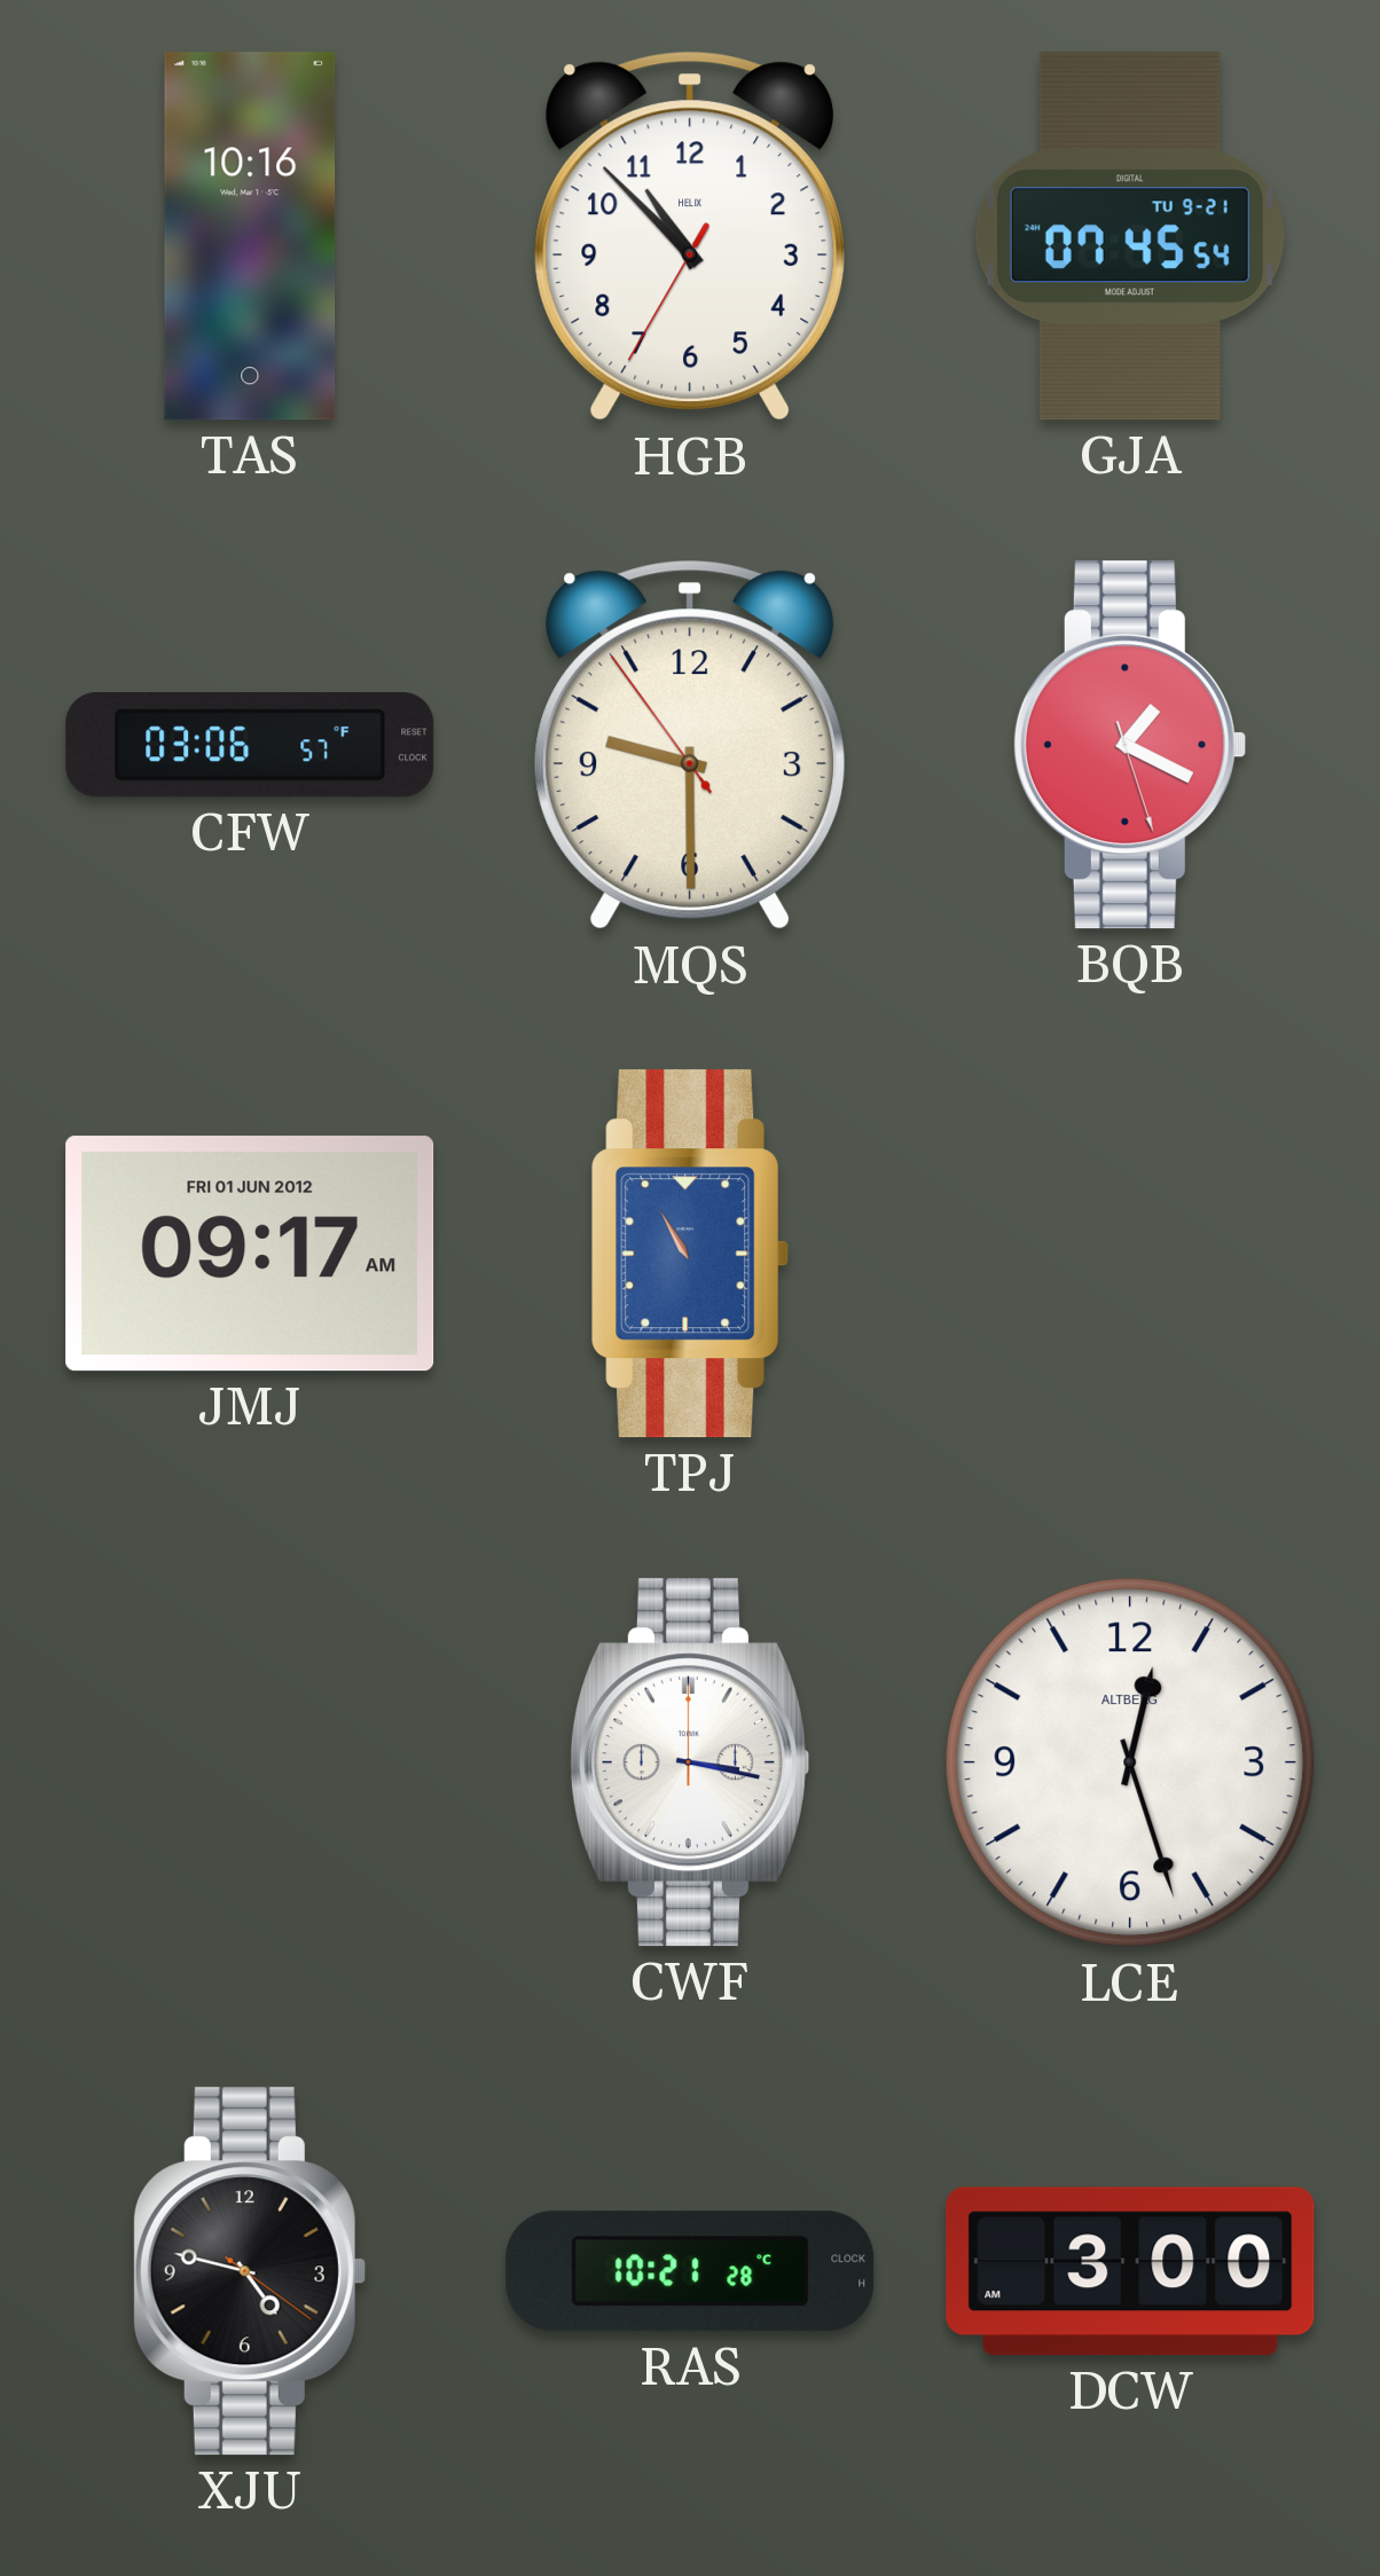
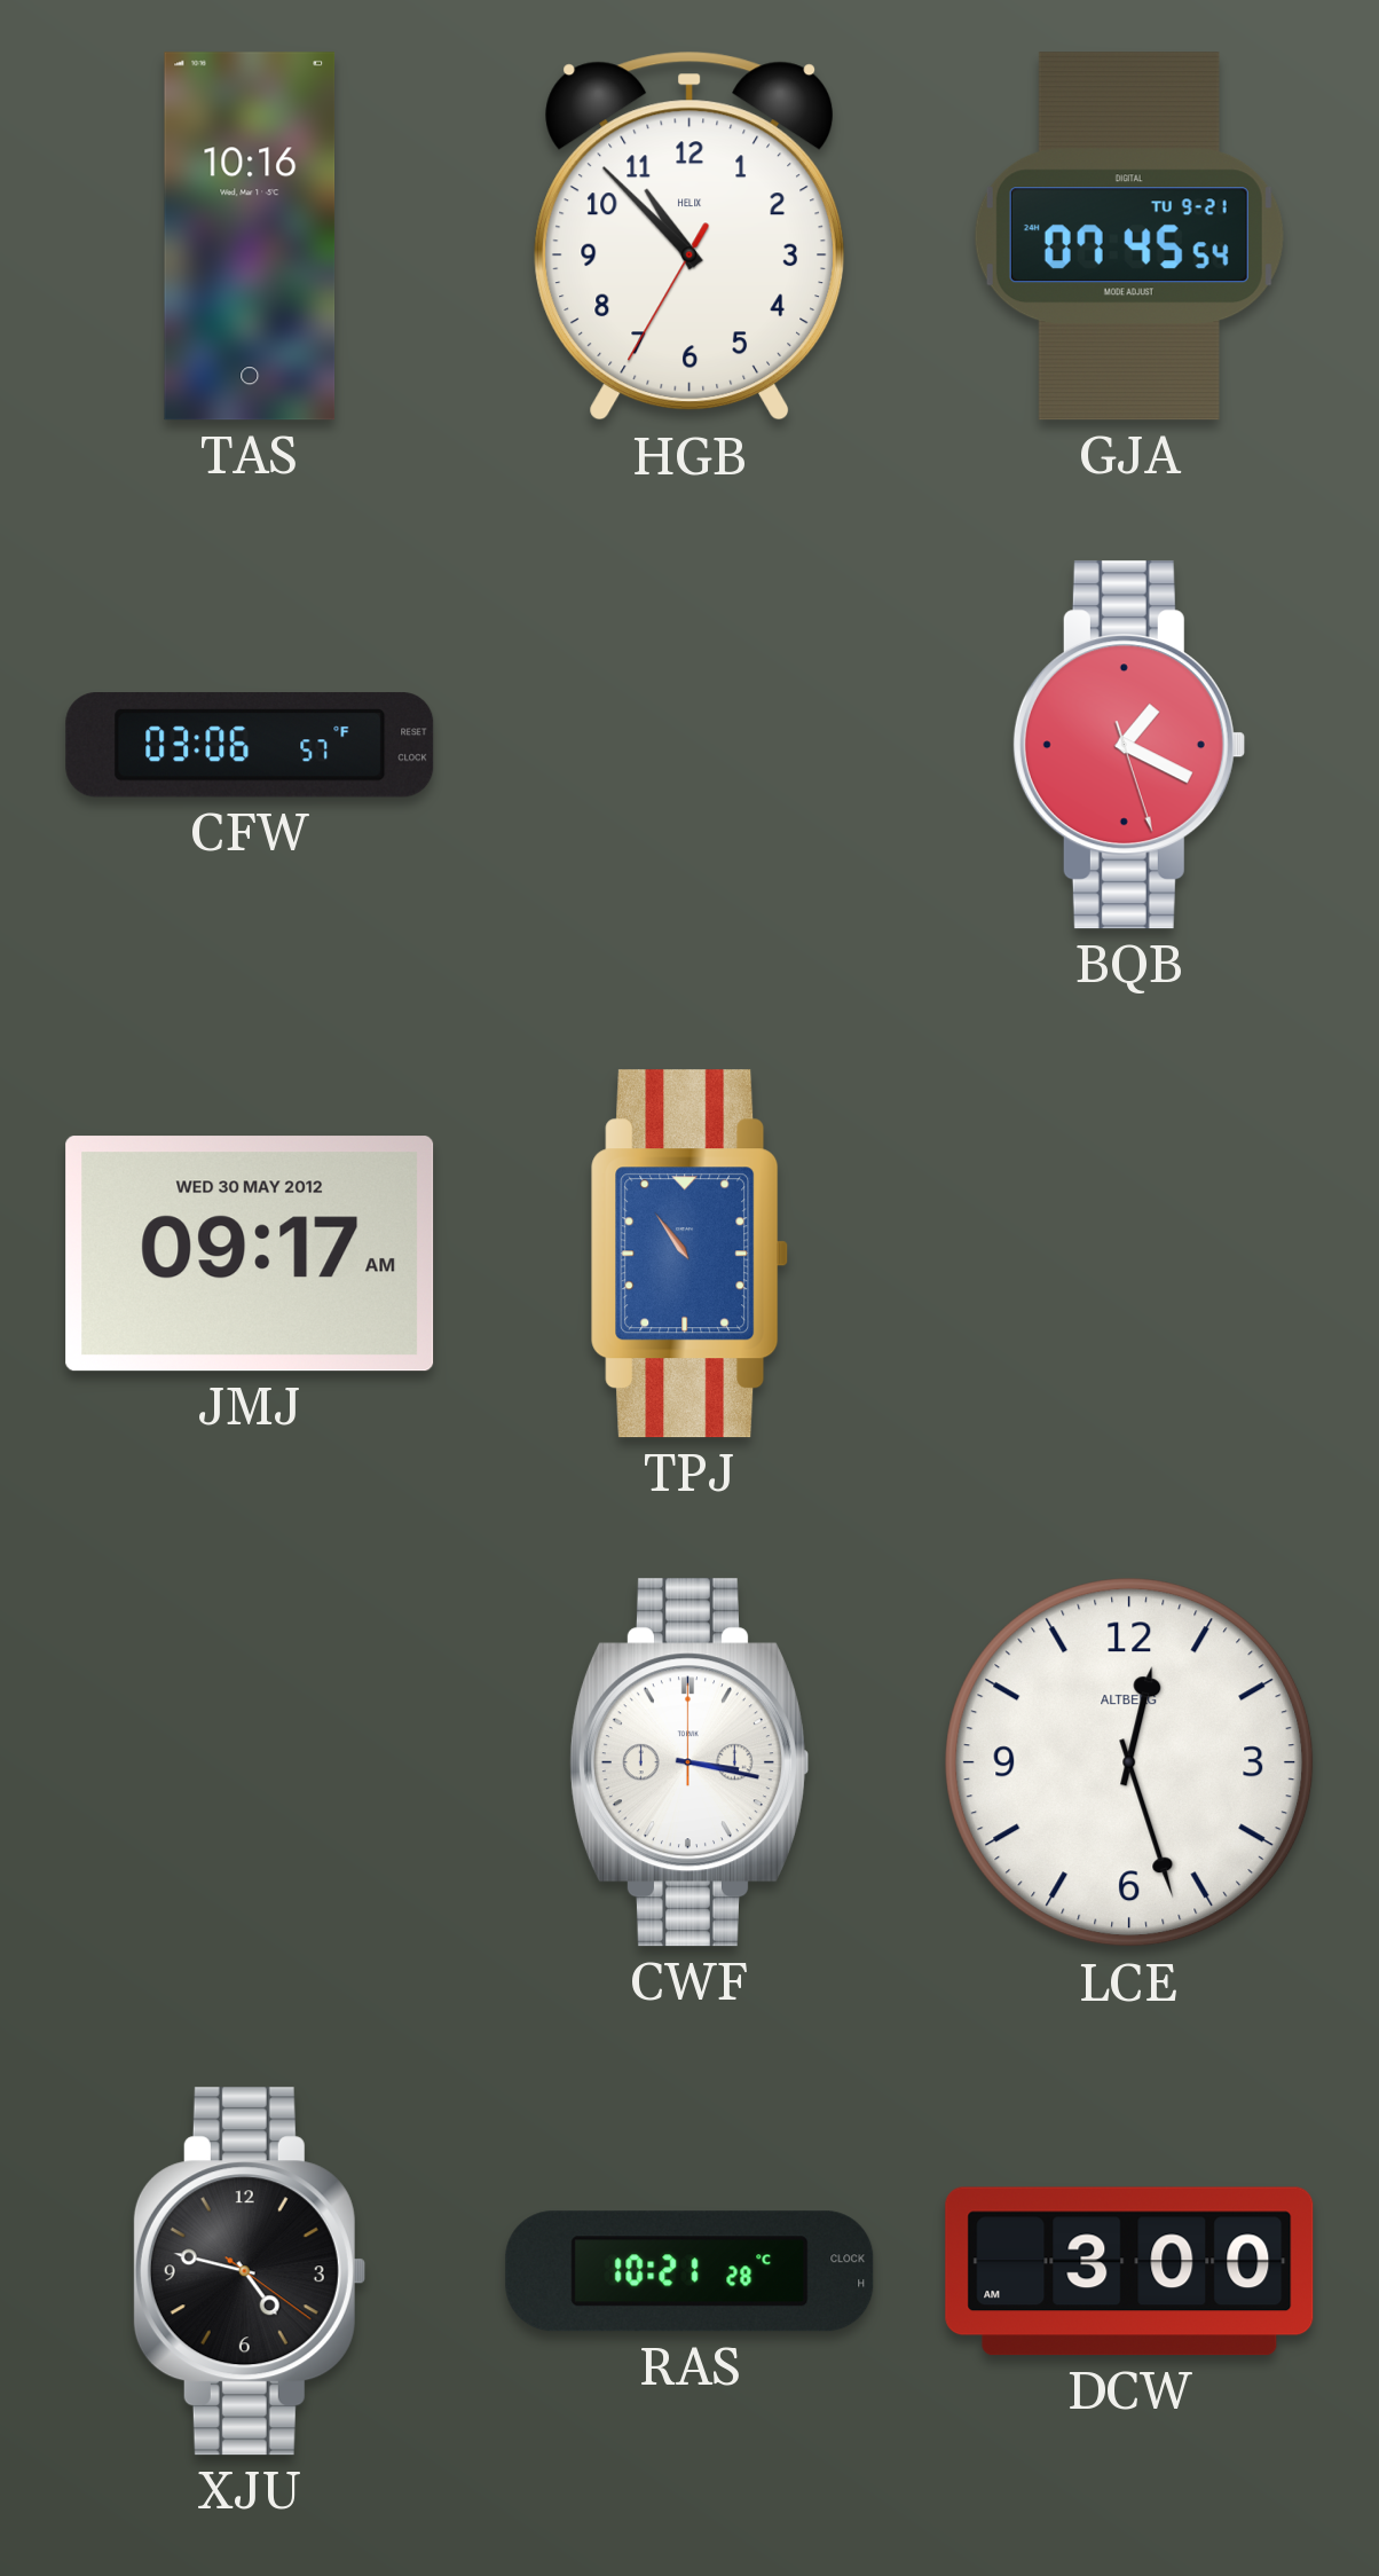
MQS: 9:29 -> none
JMJ date: FRI 01 JUN 2012 -> WED 30 MAY 2012
TPJ: 10:55 -> 10:54
